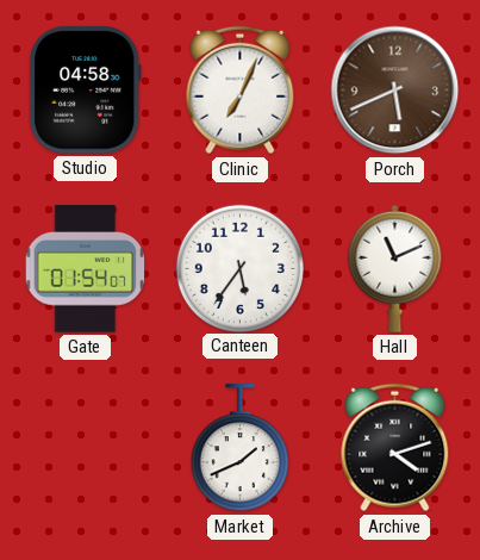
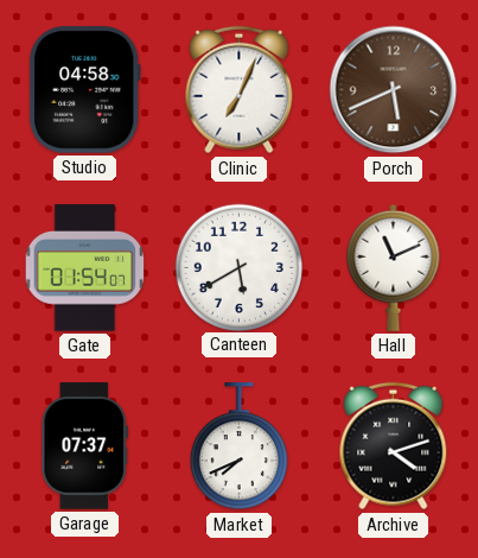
Canteen: 5:36 -> 5:40
Garage: none -> 07:37
Market: 1:41 -> 7:41
